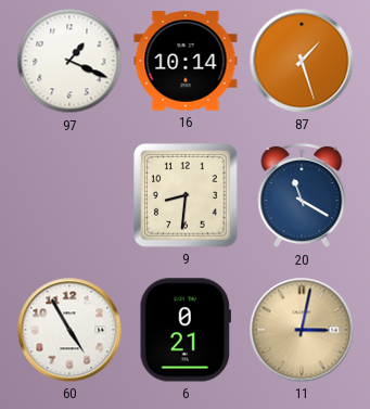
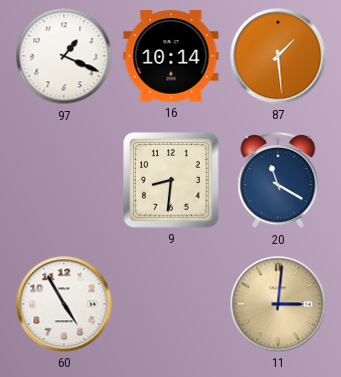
87: 1:27 -> 1:29
6: 0:21 -> none
11: 3:02 -> 3:01
